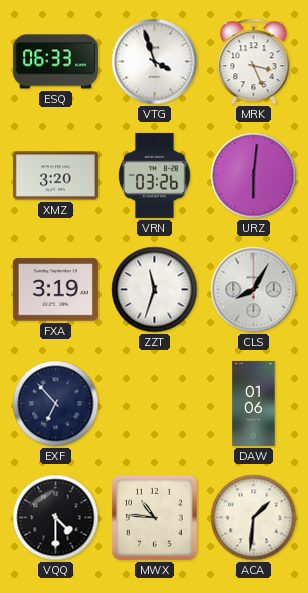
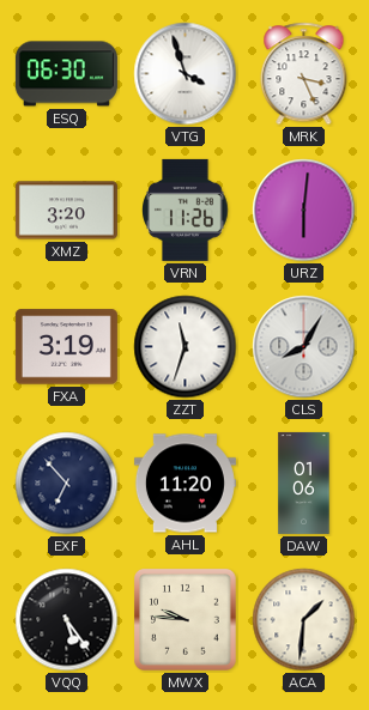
ESQ: 06:33 -> 06:30
VRN: 03:26 -> 11:26
AHL: none -> 11:20
VQQ: 4:30 -> 5:24
MWX: 10:46 -> 9:46
